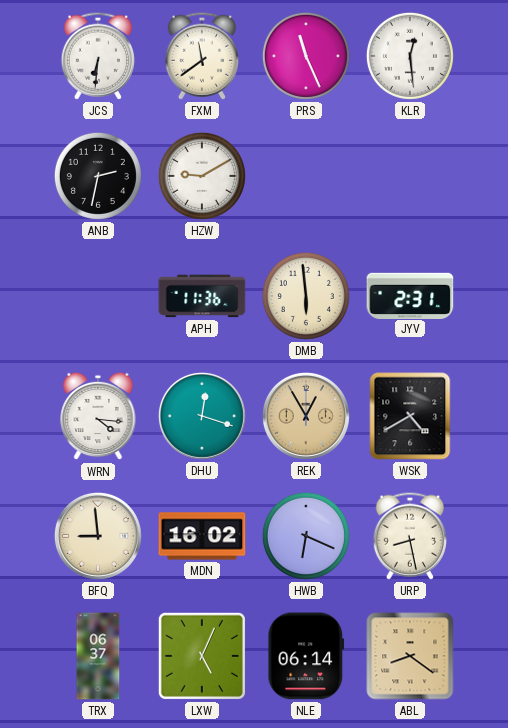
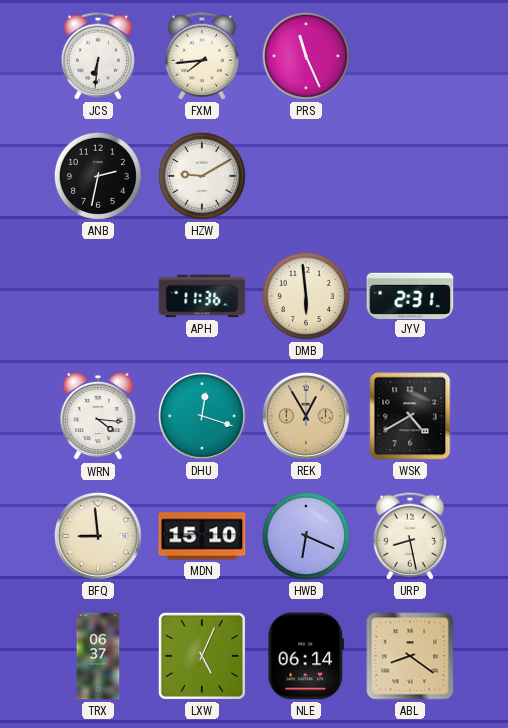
FXM: 11:39 -> 7:44
KLR: 12:29 -> none
MDN: 16:02 -> 15:10
